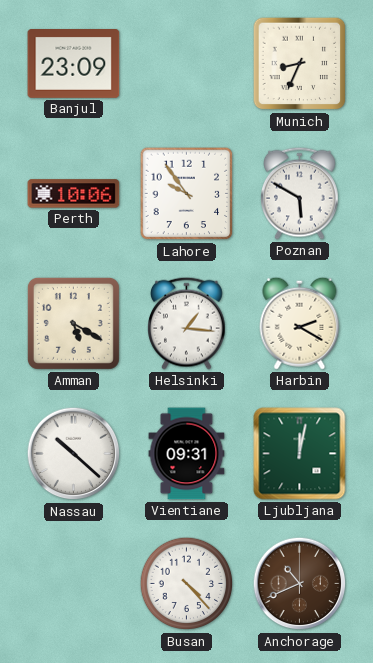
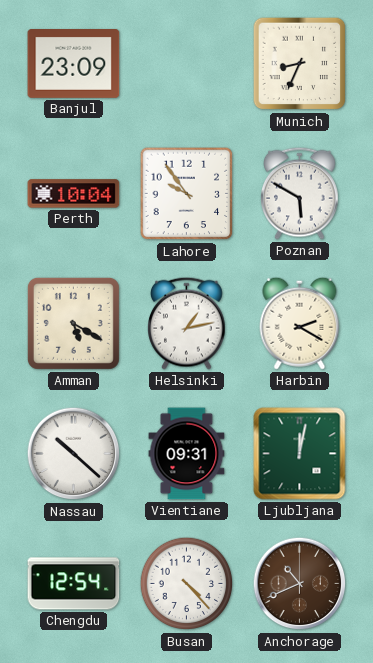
Perth: 10:06 -> 10:04
Helsinki: 1:16 -> 1:13
Chengdu: none -> 12:54
